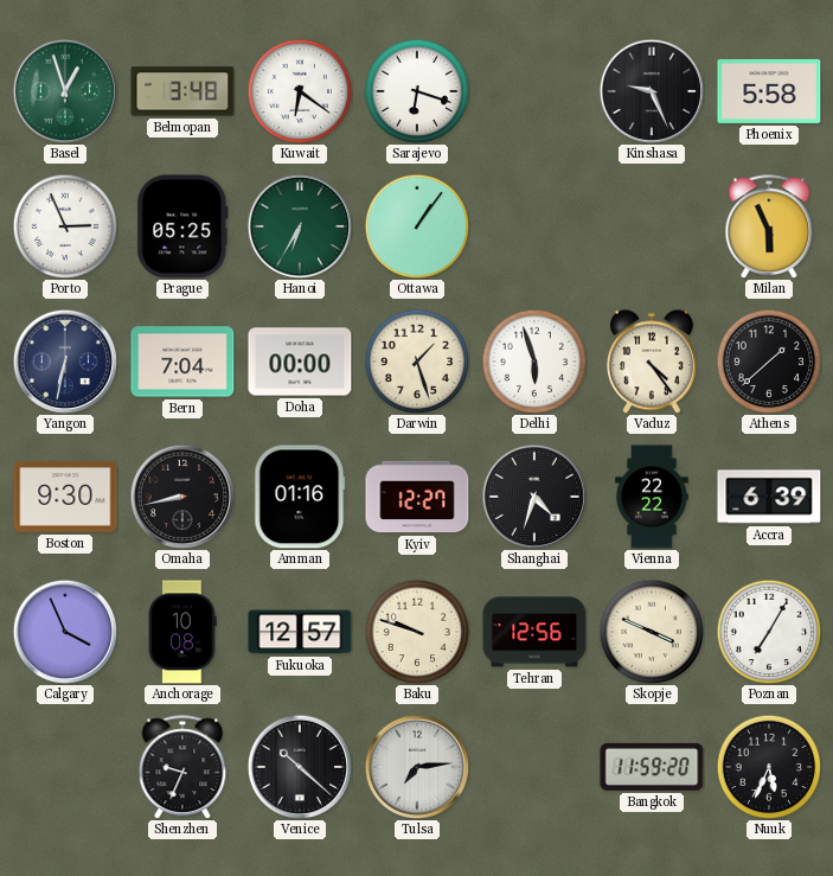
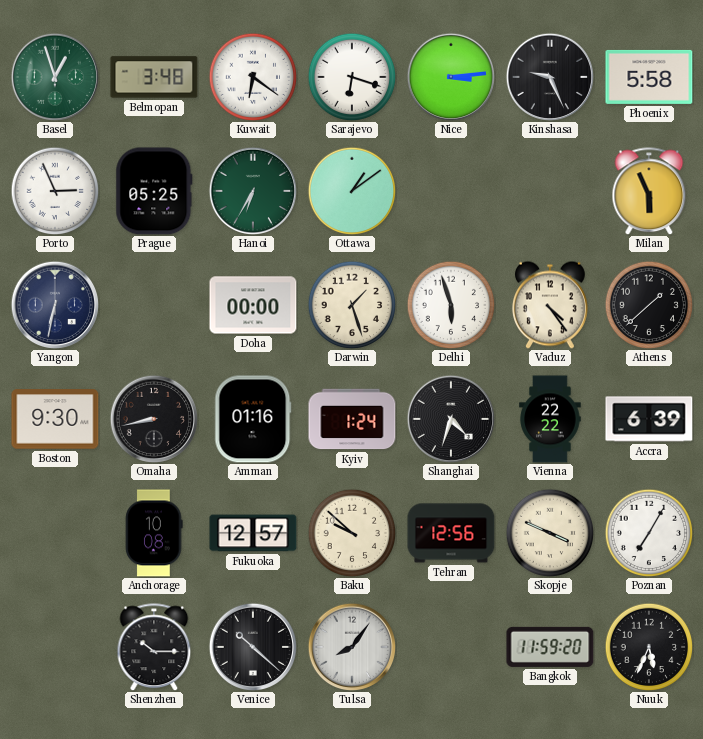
Nice: none -> 3:14
Ottawa: 1:06 -> 1:09
Bern: 7:04 -> none
Kyiv: 12:27 -> 1:24
Calgary: 3:56 -> none
Baku: 9:48 -> 9:52
Shenzhen: 9:34 -> 10:15
Tulsa: 7:14 -> 8:06
